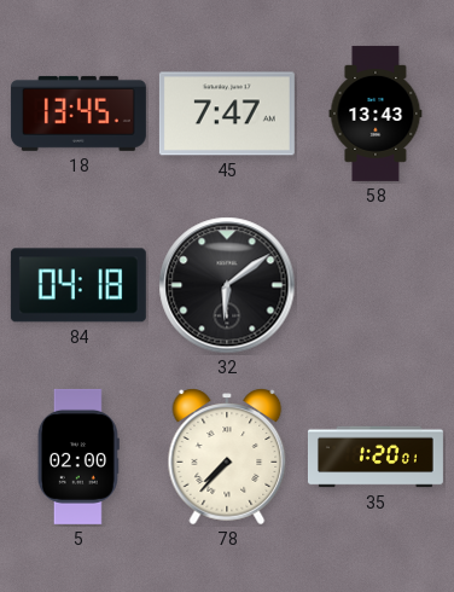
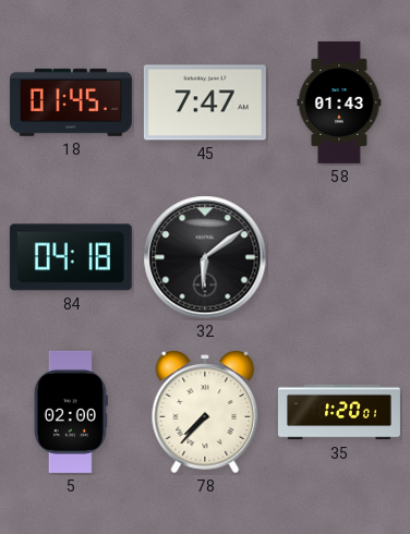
18: 13:45 -> 01:45
58: 13:43 -> 01:43
